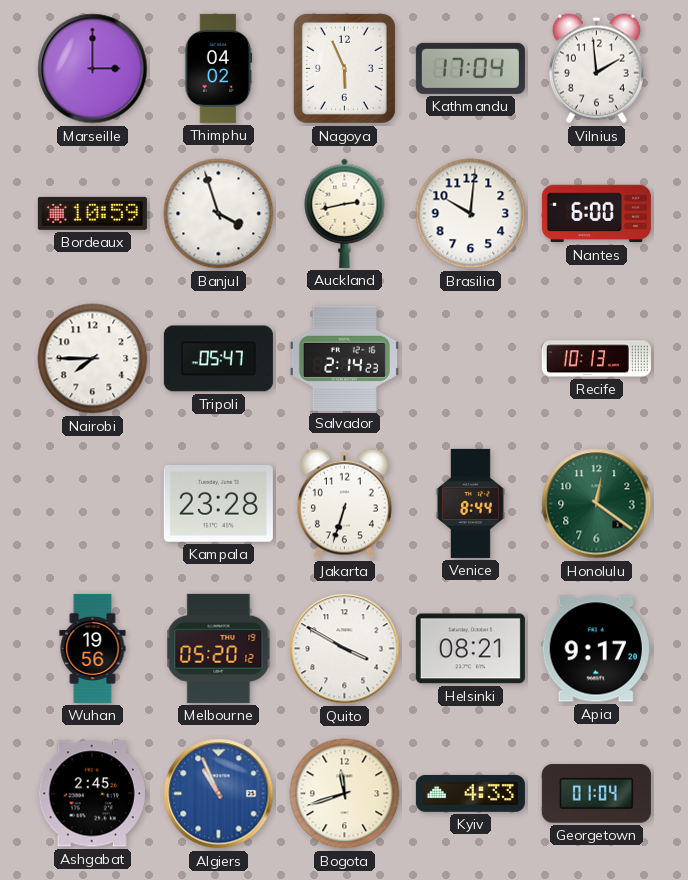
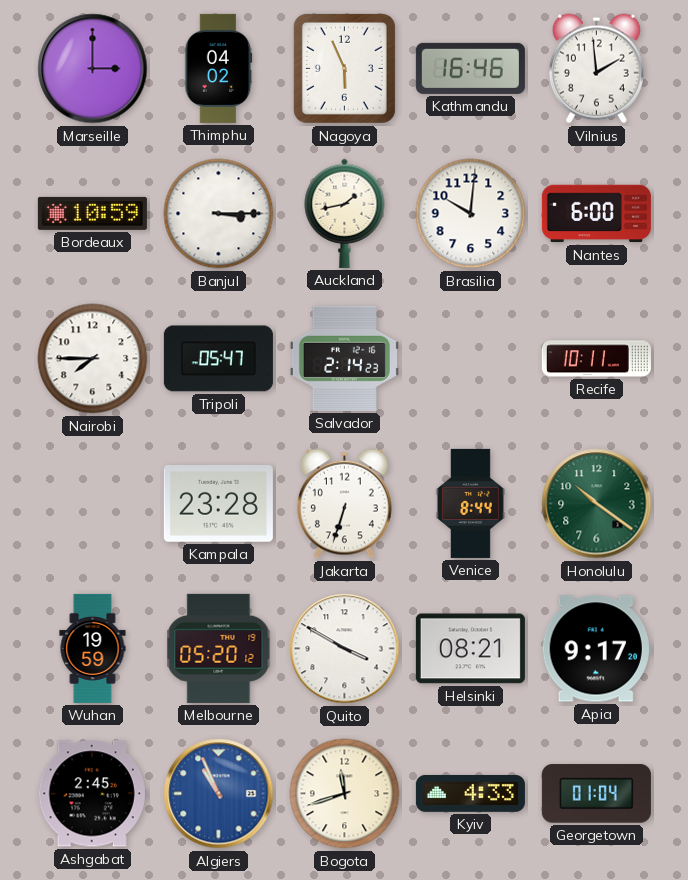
Kathmandu: 17:04 -> 16:46
Banjul: 3:57 -> 3:15
Auckland: 2:43 -> 1:43
Recife: 10:13 -> 10:11
Honolulu: 12:21 -> 10:21
Wuhan: 19:56 -> 19:59
